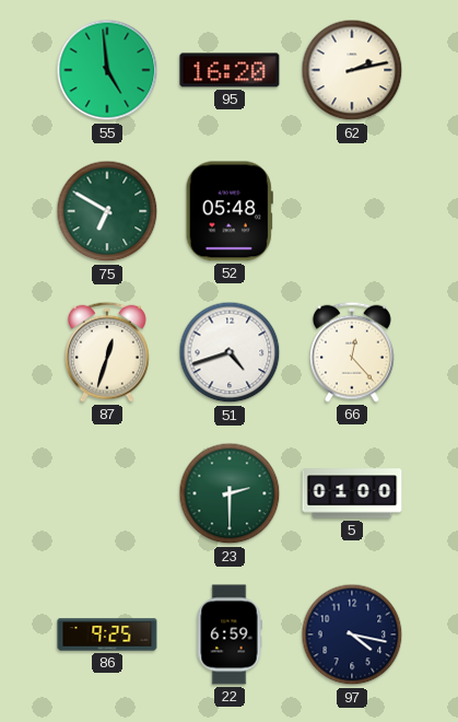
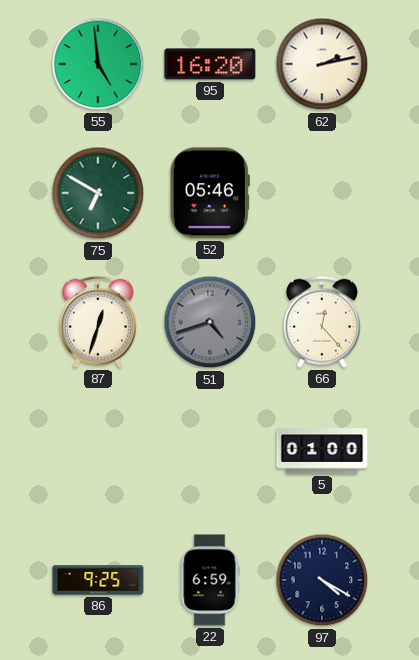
52: 05:48 -> 05:46
51 dial: white -> grey
23: 2:30 -> none
97: 4:17 -> 4:20
